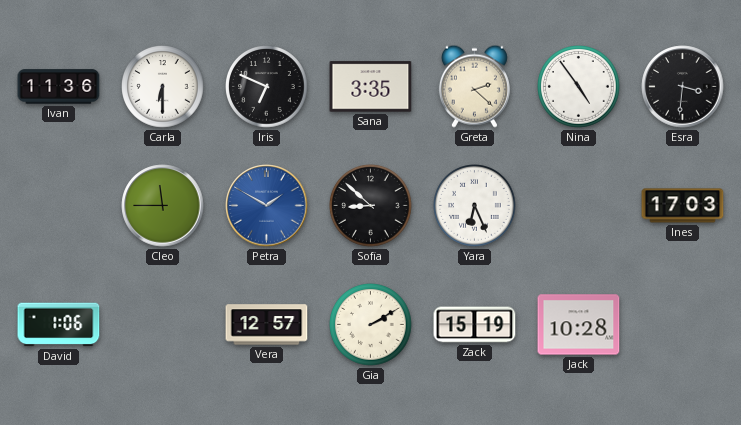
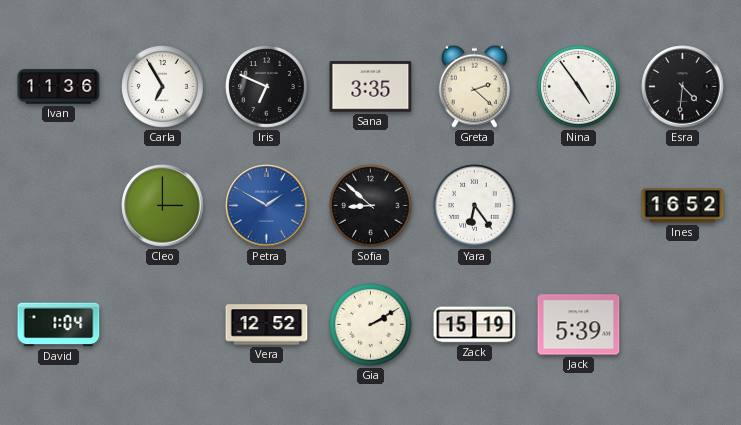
Carla: 6:30 -> 6:55
Esra: 3:31 -> 4:31
Cleo: 11:45 -> 3:00
Yara: 6:26 -> 6:24
Ines: 17:03 -> 16:52
David: 1:06 -> 1:04
Vera: 12:57 -> 12:52
Jack: 10:28 -> 5:39
